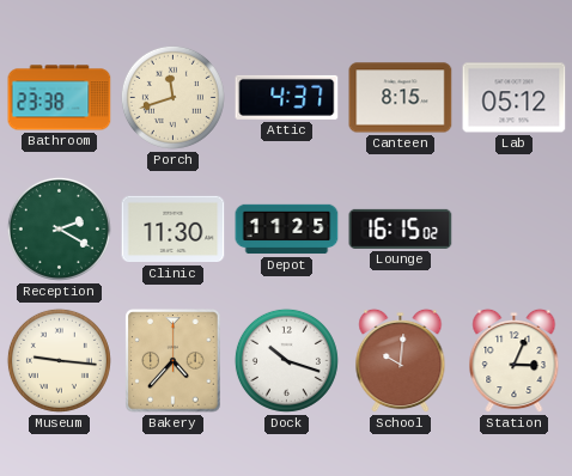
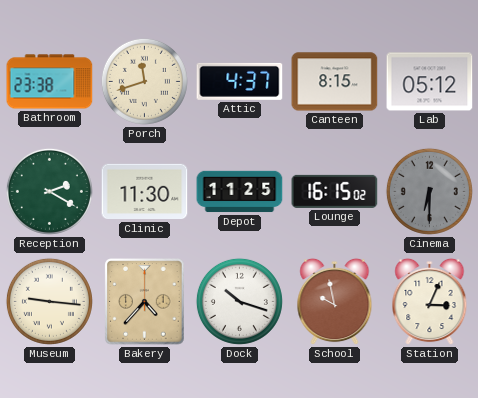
Cinema: none -> 6:30
School: 10:01 -> 9:58
